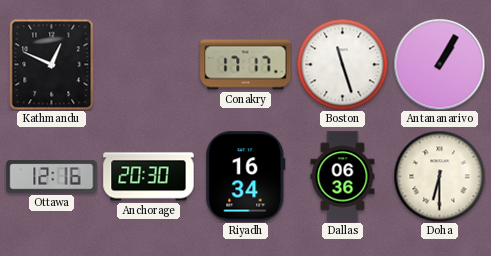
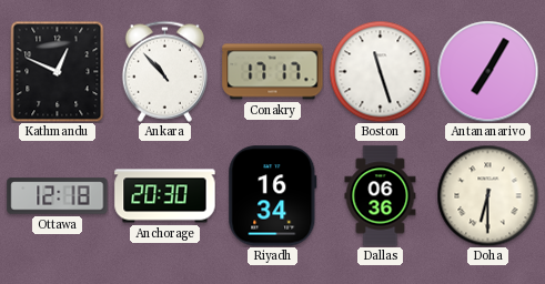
Ankara: none -> 10:53
Antananarivo: 1:05 -> 7:05
Ottawa: 12:16 -> 12:18
